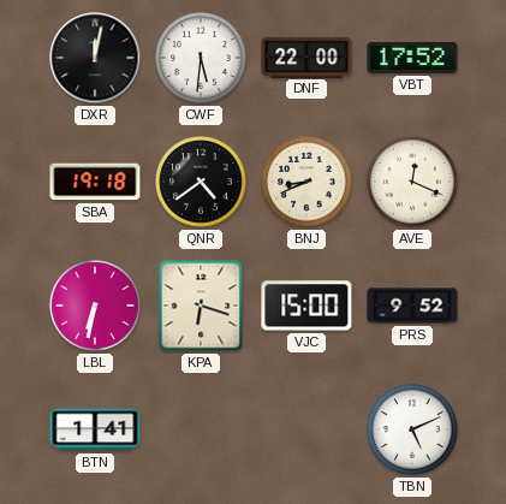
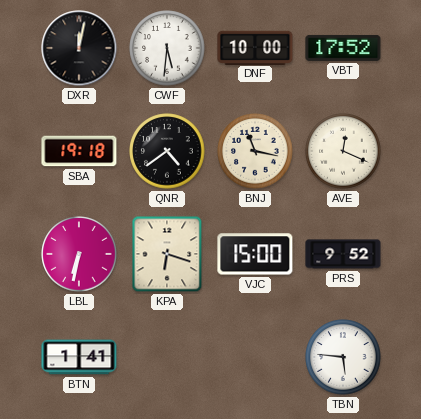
DNF: 22:00 -> 10:00
BNJ: 8:41 -> 11:17
TBN: 5:11 -> 5:46
